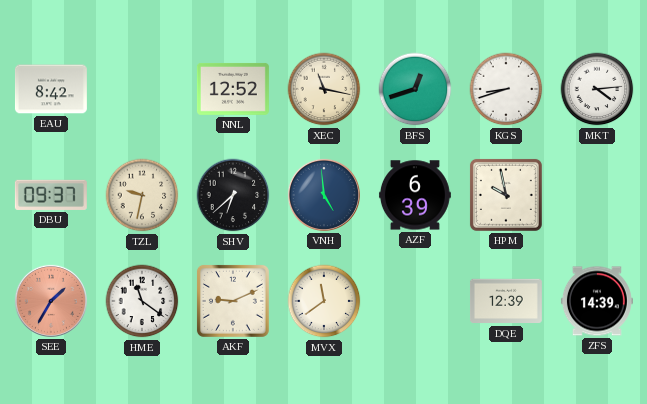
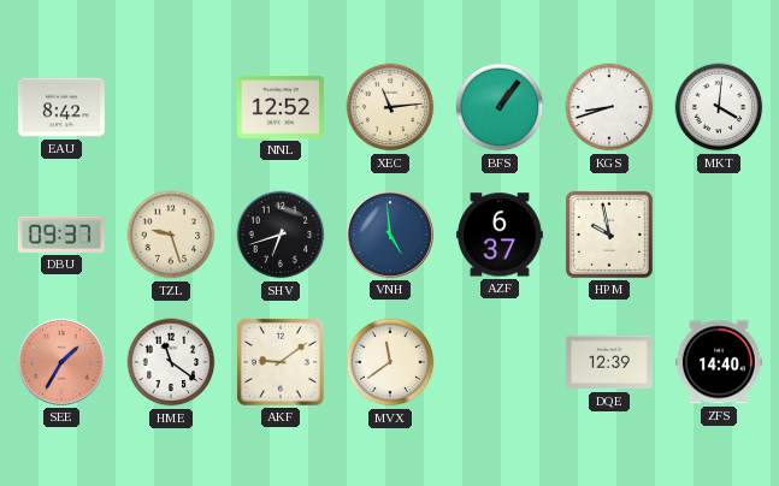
XEC: 11:17 -> 11:14
BFS: 12:42 -> 1:06
MKT: 4:14 -> 4:01
TZL: 9:32 -> 9:27
SHV: 6:38 -> 6:42
AZF: 6:39 -> 6:37
AKF: 9:11 -> 9:09
ZFS: 14:39 -> 14:40
